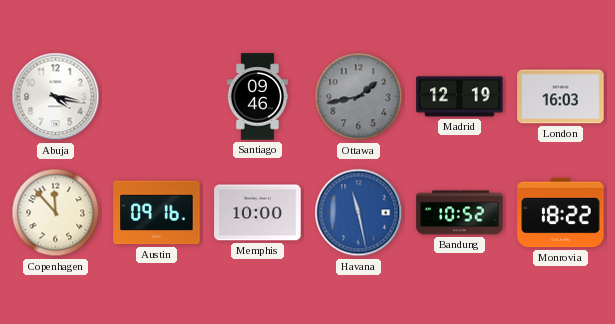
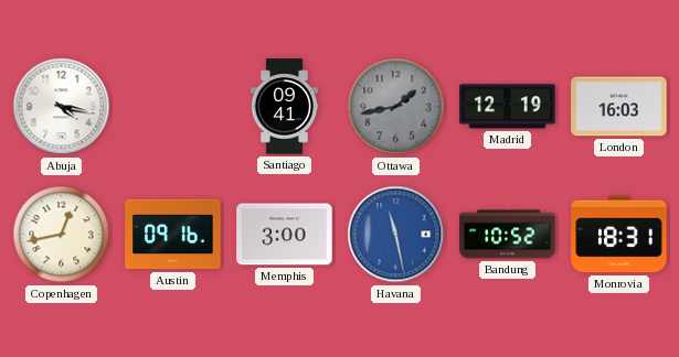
Santiago: 09:46 -> 09:41
Copenhagen: 11:53 -> 12:43
Memphis: 10:00 -> 3:00
Monrovia: 18:22 -> 18:31
